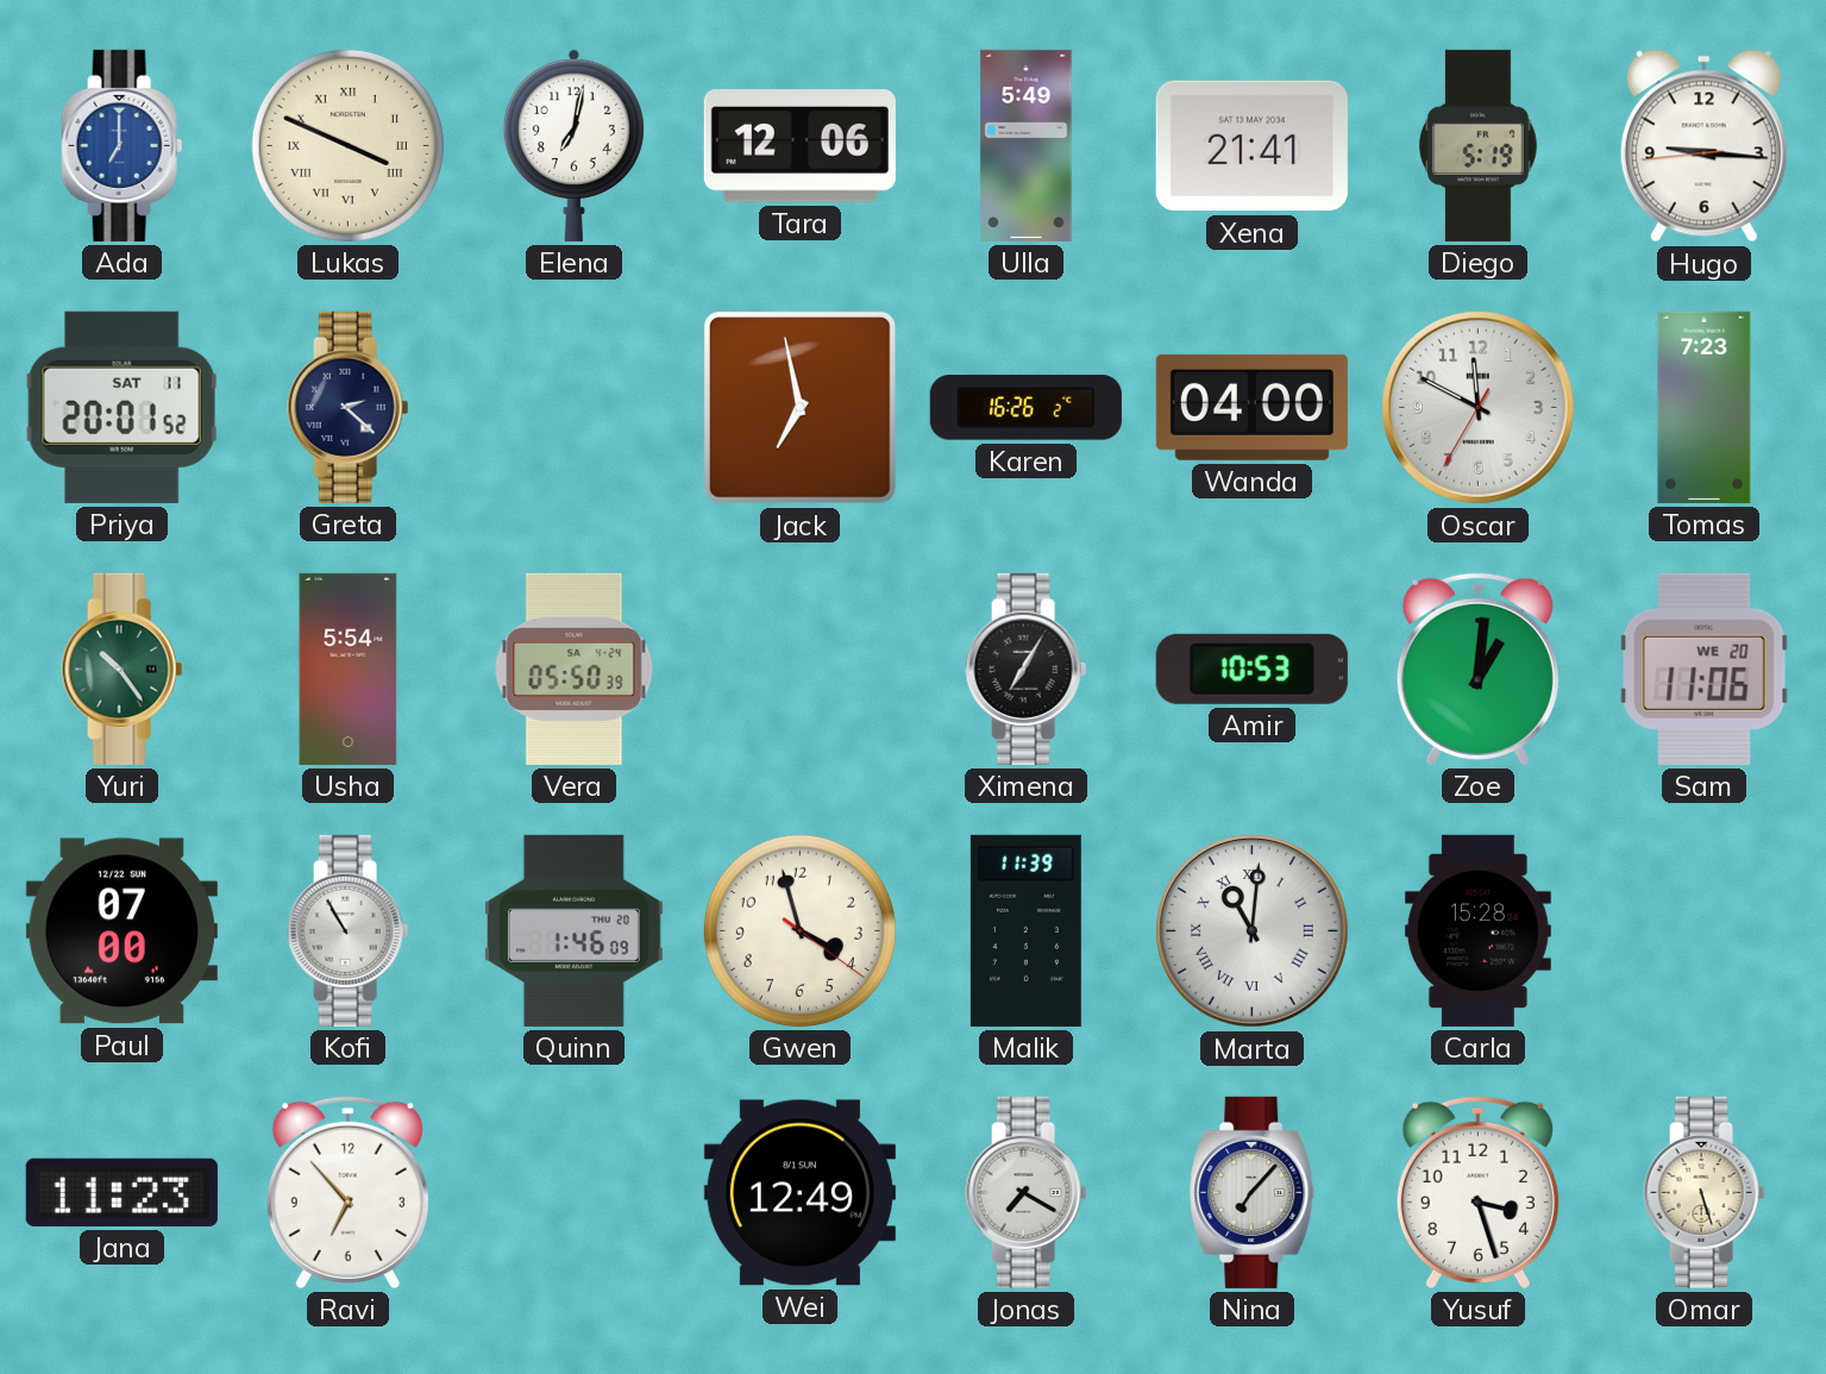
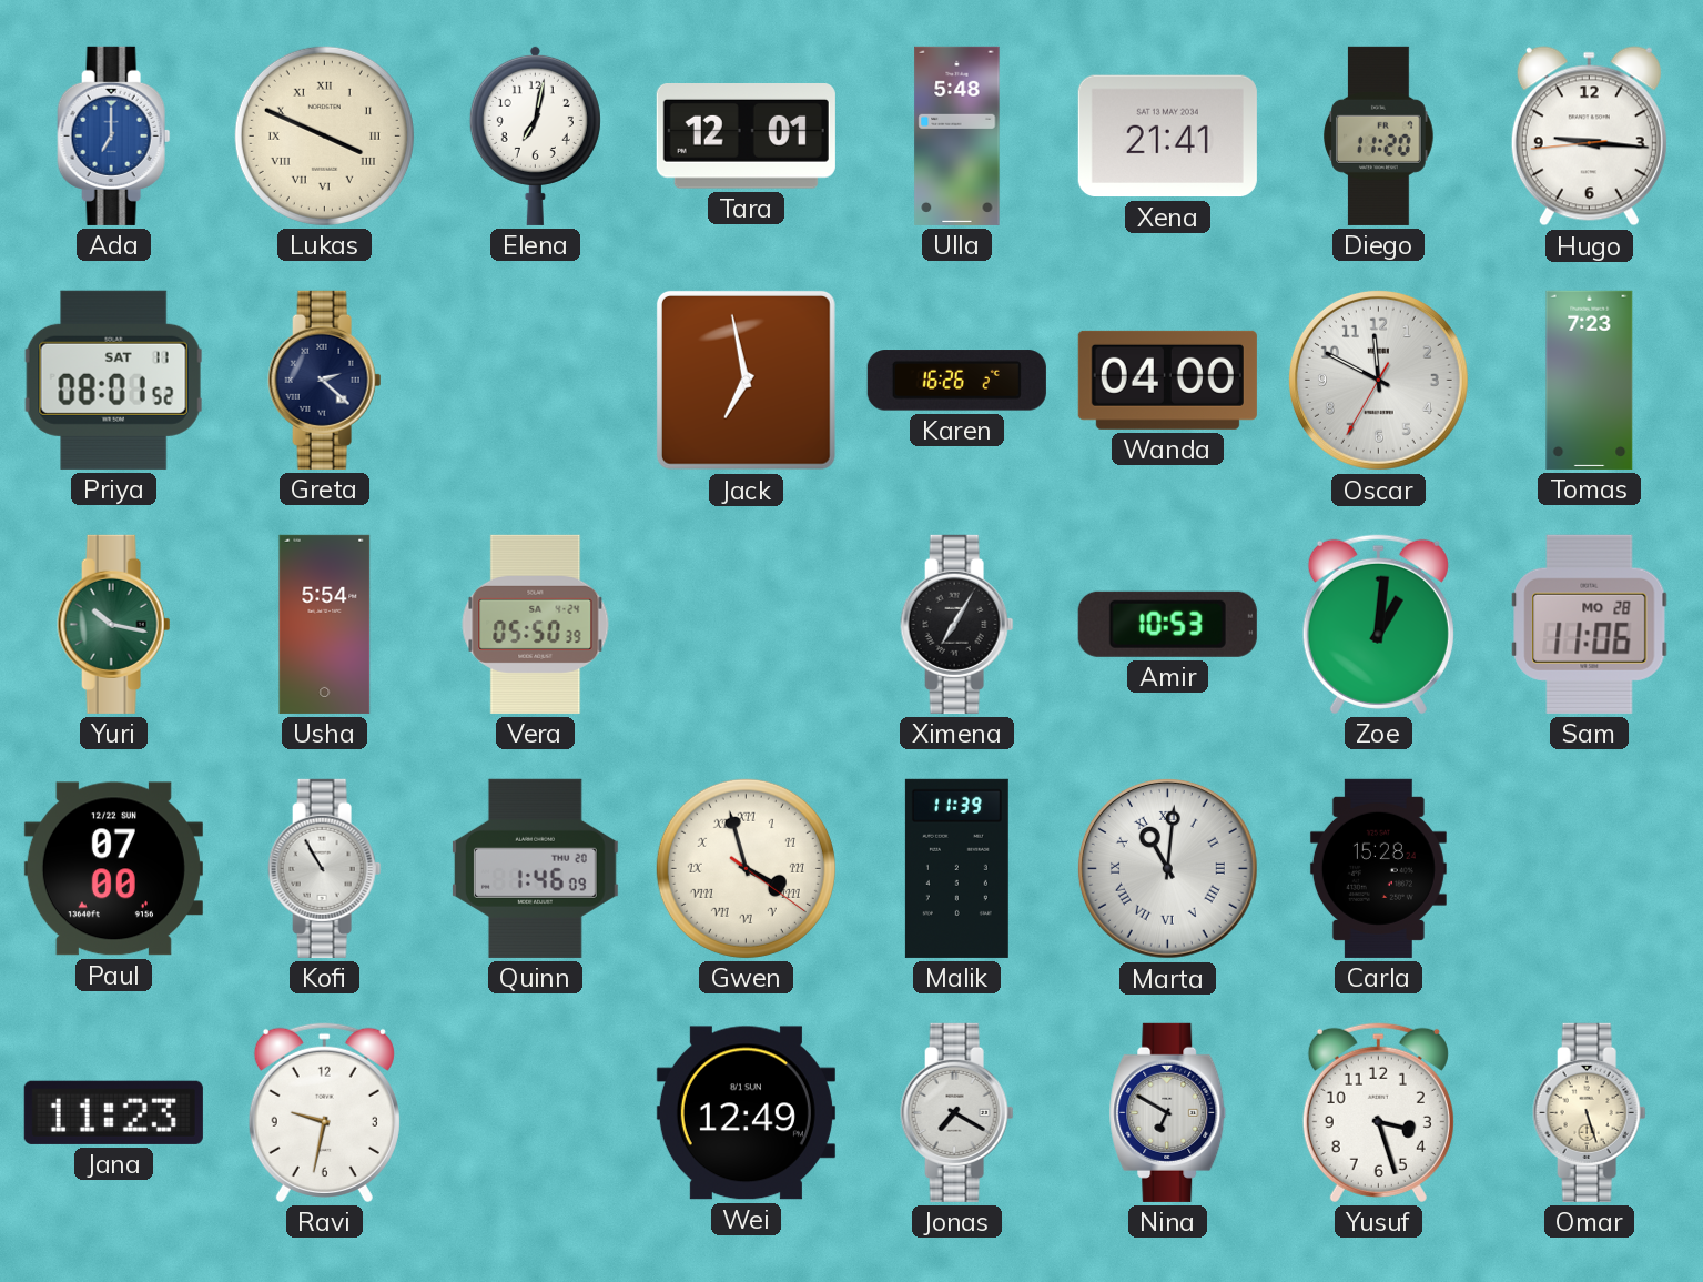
Tara: 12:06 -> 12:01
Ulla: 5:49 -> 5:48
Diego: 5:19 -> 11:20
Priya: 20:01 -> 08:01
Yuri: 10:24 -> 10:17
Sam date: WE 20 -> MO 28
Gwen numerals: Arabic -> Roman
Ravi: 6:53 -> 9:32
Nina: 7:07 -> 6:50
